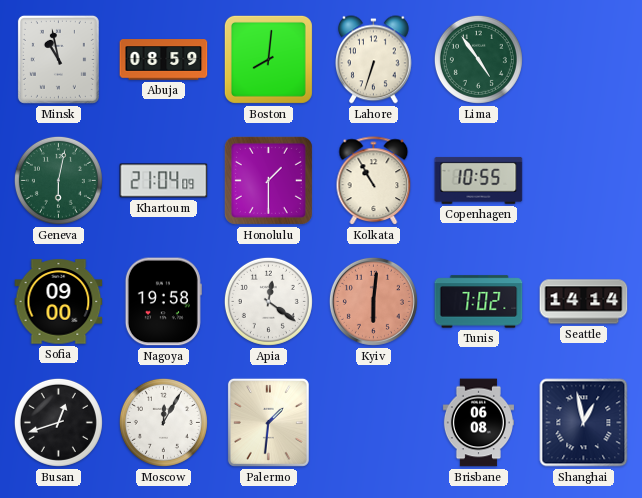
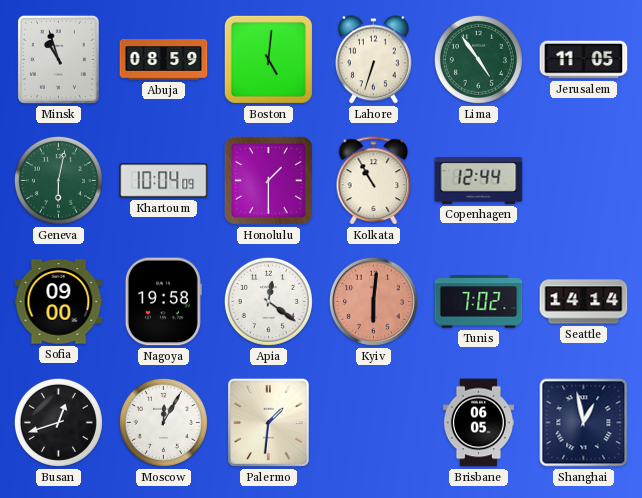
Minsk: 10:58 -> 10:57
Boston: 8:01 -> 5:01
Jerusalem: none -> 11:05
Khartoum: 21:04 -> 10:04
Copenhagen: 10:55 -> 12:44
Brisbane: 06:08 -> 06:05
